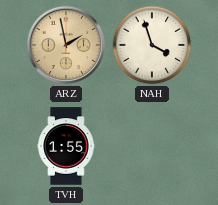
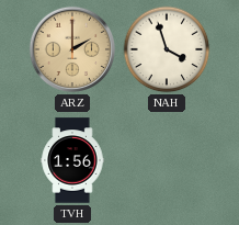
ARZ: 1:58 -> 2:00
TVH: 1:55 -> 1:56
